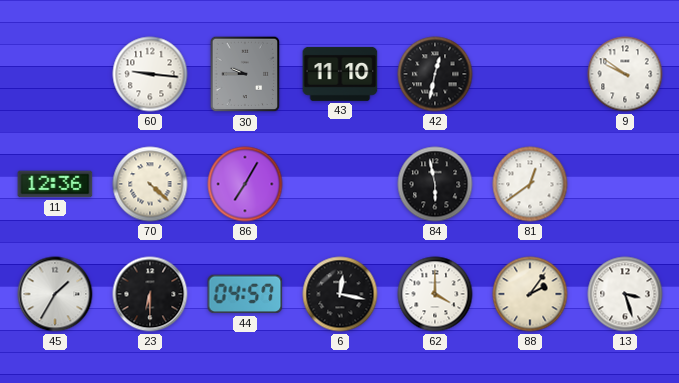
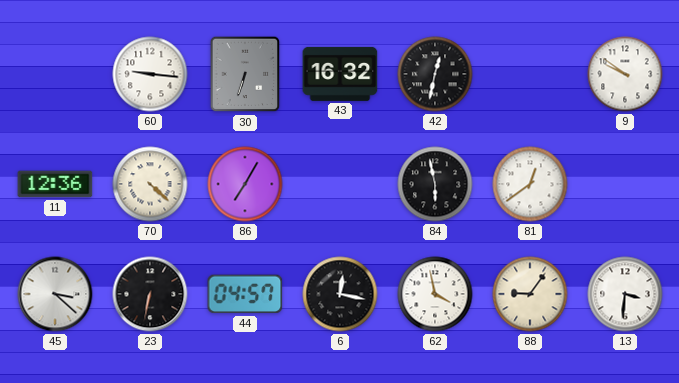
30: 9:45 -> 6:33
43: 11:10 -> 16:32
45: 1:35 -> 3:22
23: 6:30 -> 6:32
62: 4:00 -> 3:58
88: 2:06 -> 9:06
13: 3:27 -> 3:31
